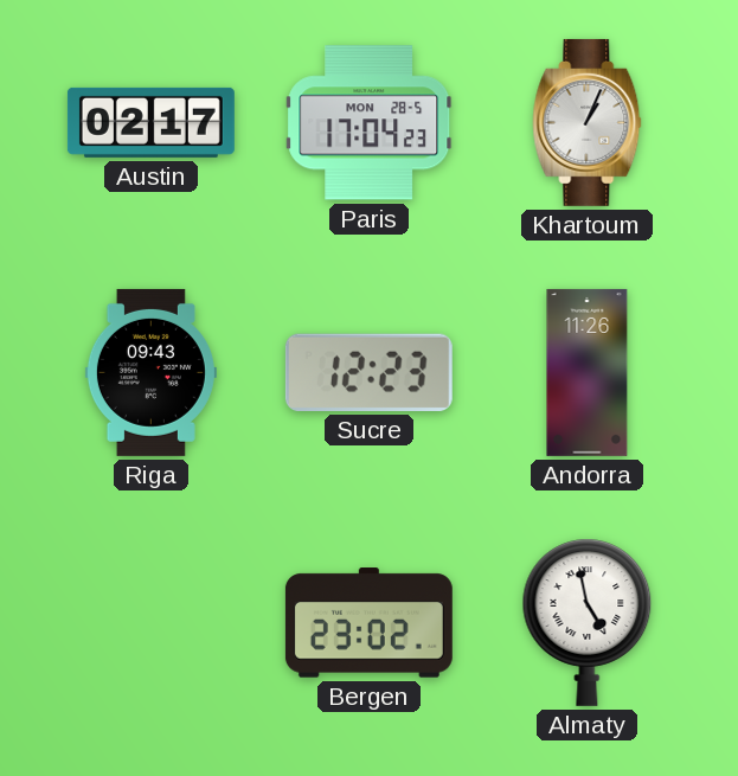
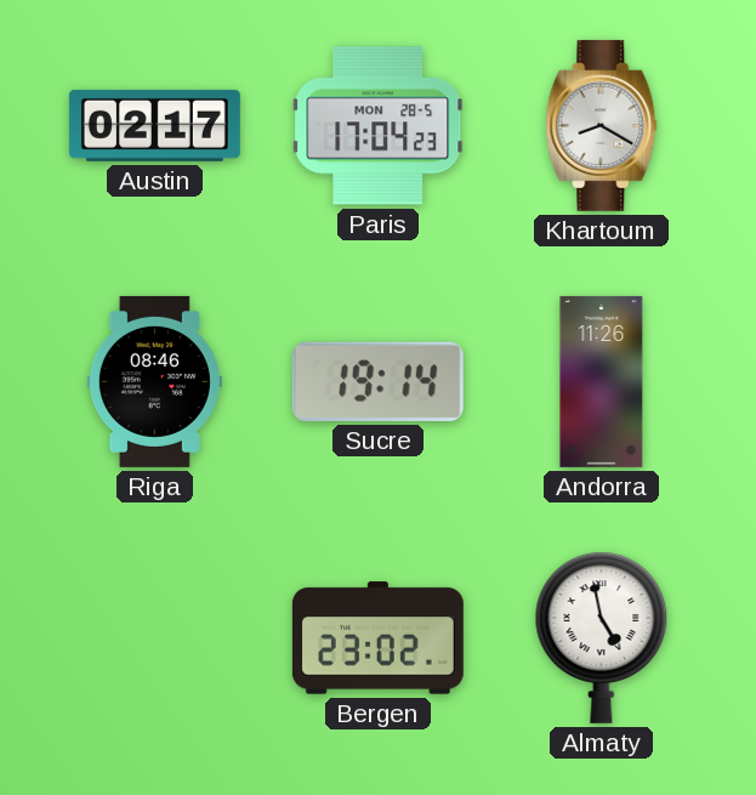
Khartoum: 1:04 -> 8:20
Riga: 09:43 -> 08:46
Sucre: 12:23 -> 19:14
